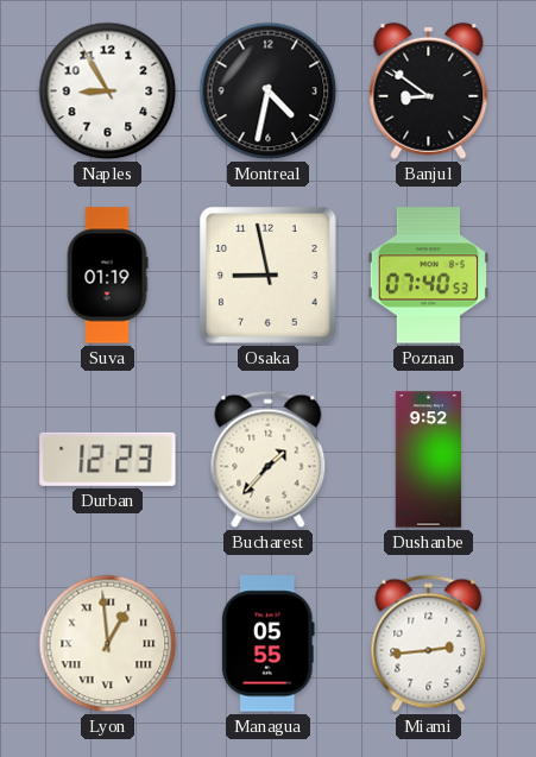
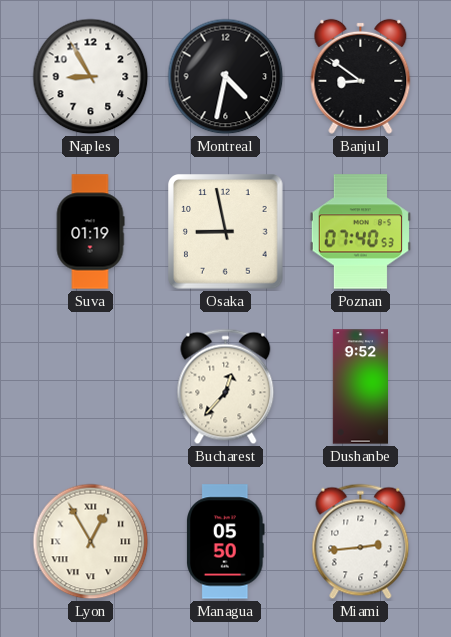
Durban: 12:23 -> none
Bucharest: 1:37 -> 12:37
Lyon: 12:59 -> 12:55
Managua: 05:55 -> 05:50
